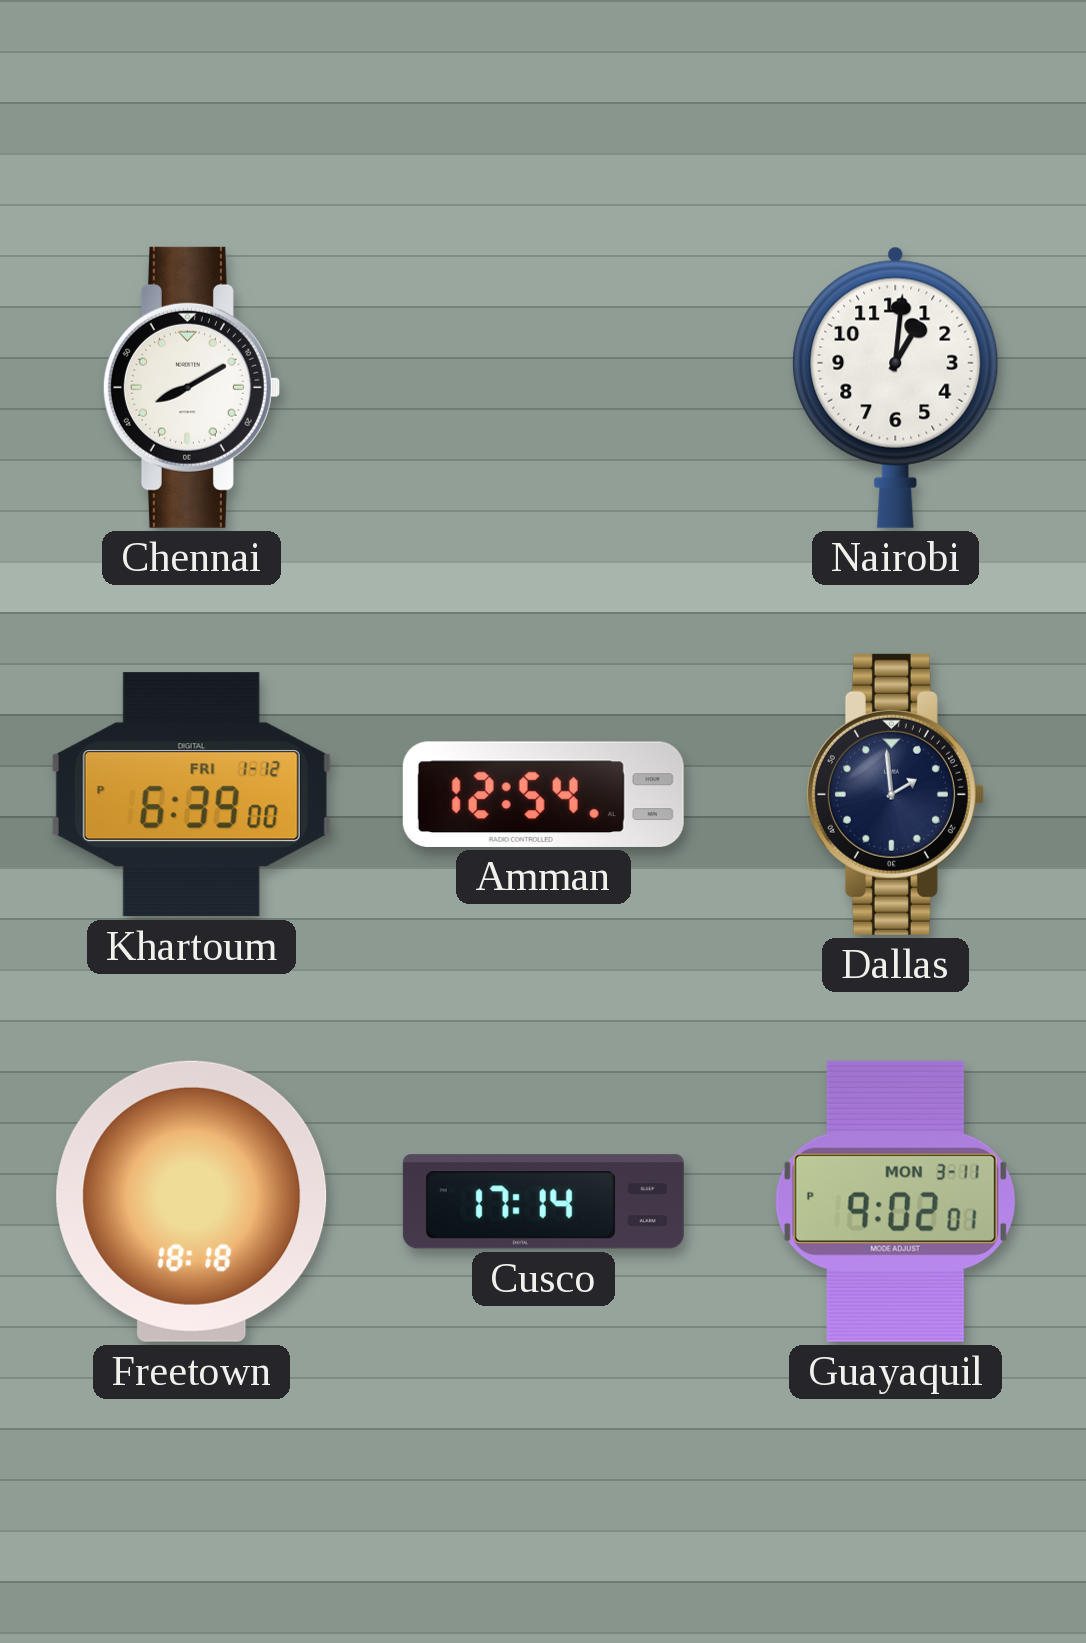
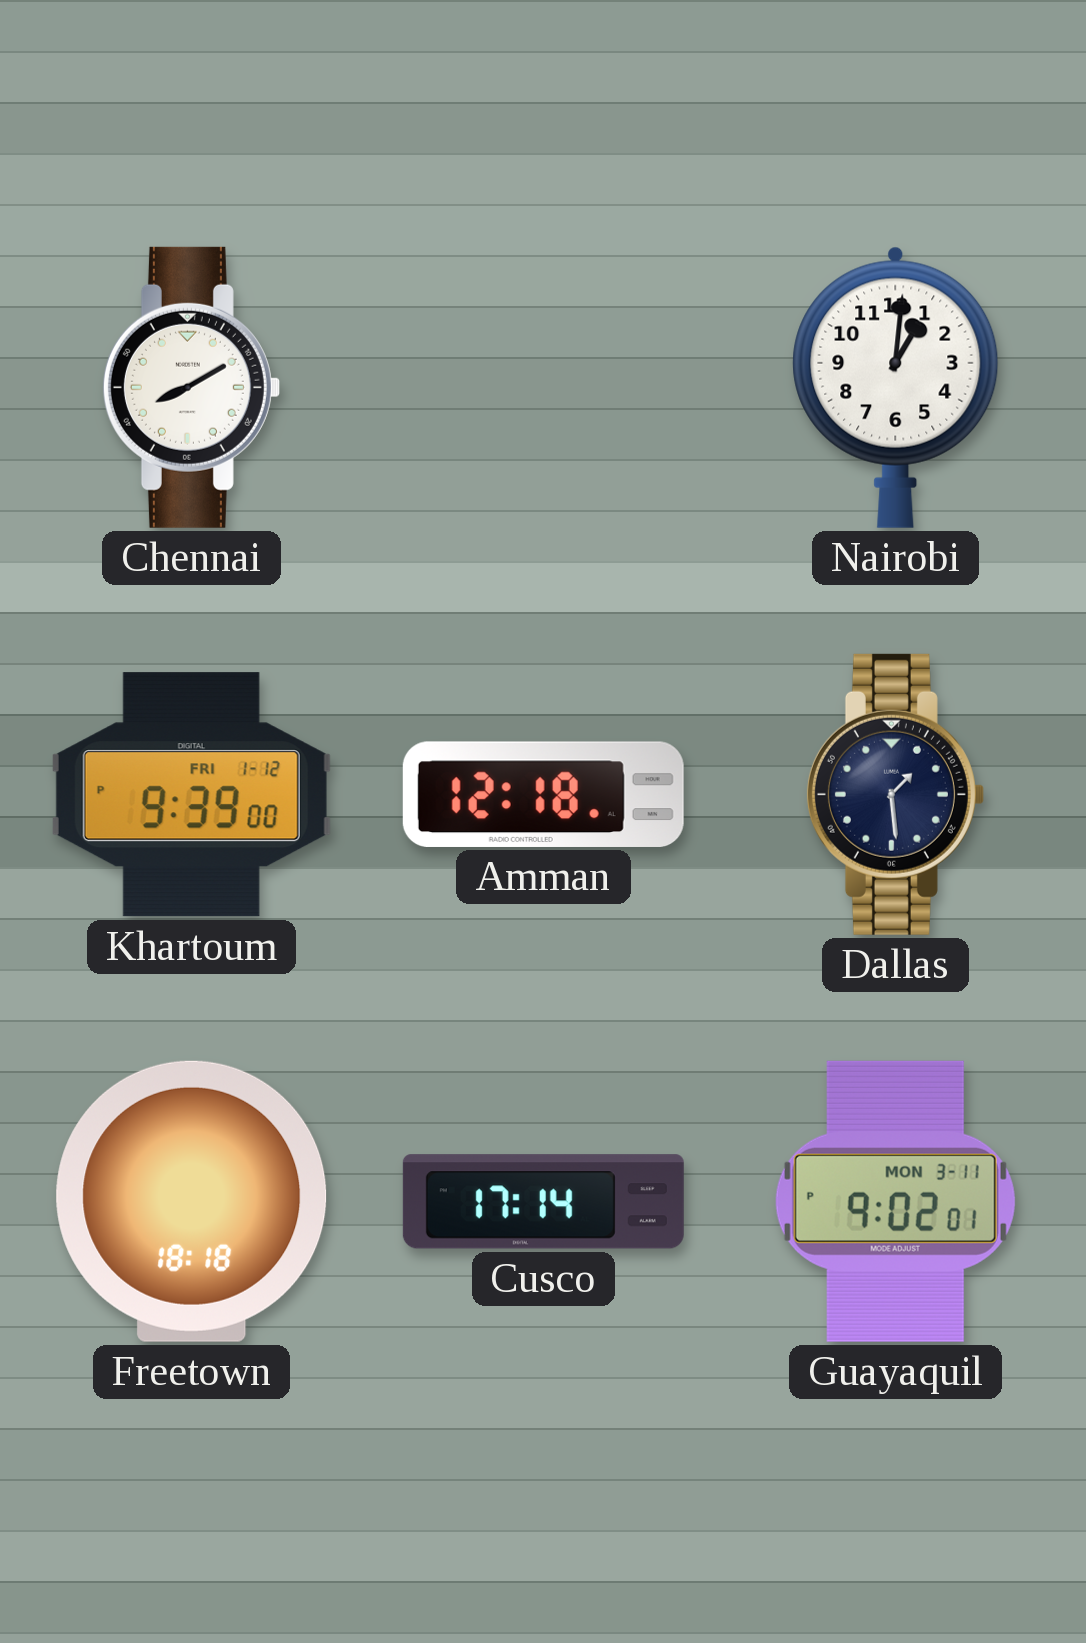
Khartoum: 6:39 -> 9:39
Amman: 12:54 -> 12:18
Dallas: 1:59 -> 1:29
